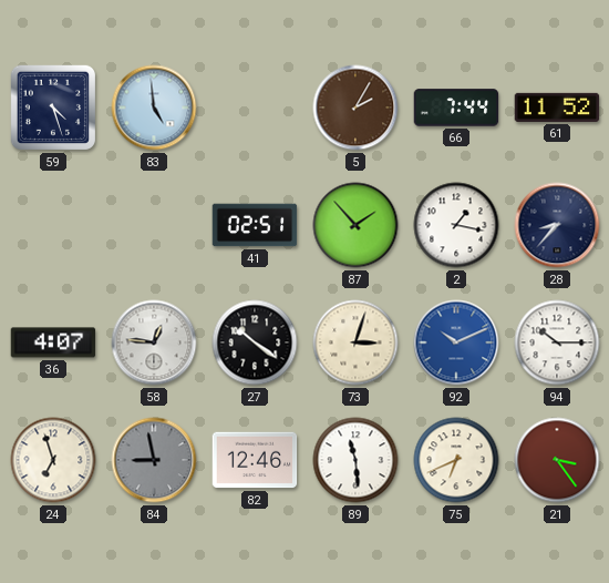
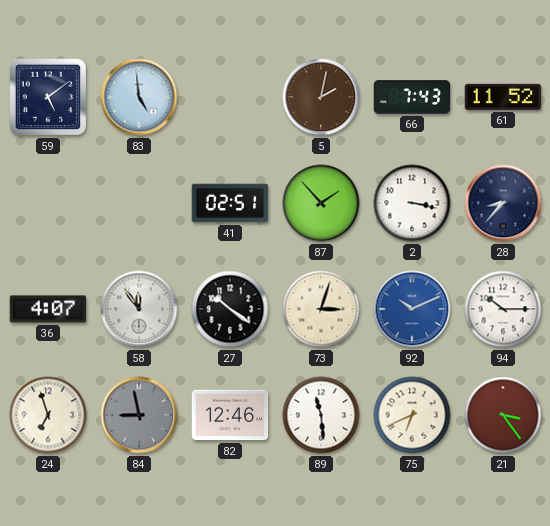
59: 4:27 -> 5:09
5: 2:05 -> 2:02
66: 7:44 -> 7:43
2: 1:17 -> 3:17
58: 12:46 -> 11:54
